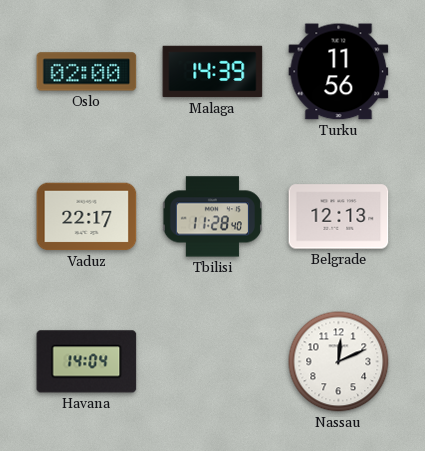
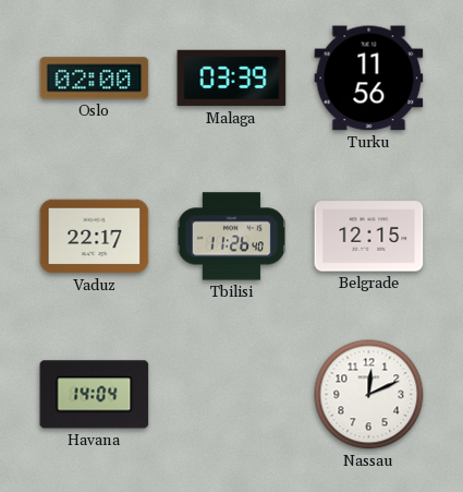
Malaga: 14:39 -> 03:39
Tbilisi: 11:28 -> 11:26
Belgrade: 12:13 -> 12:15
